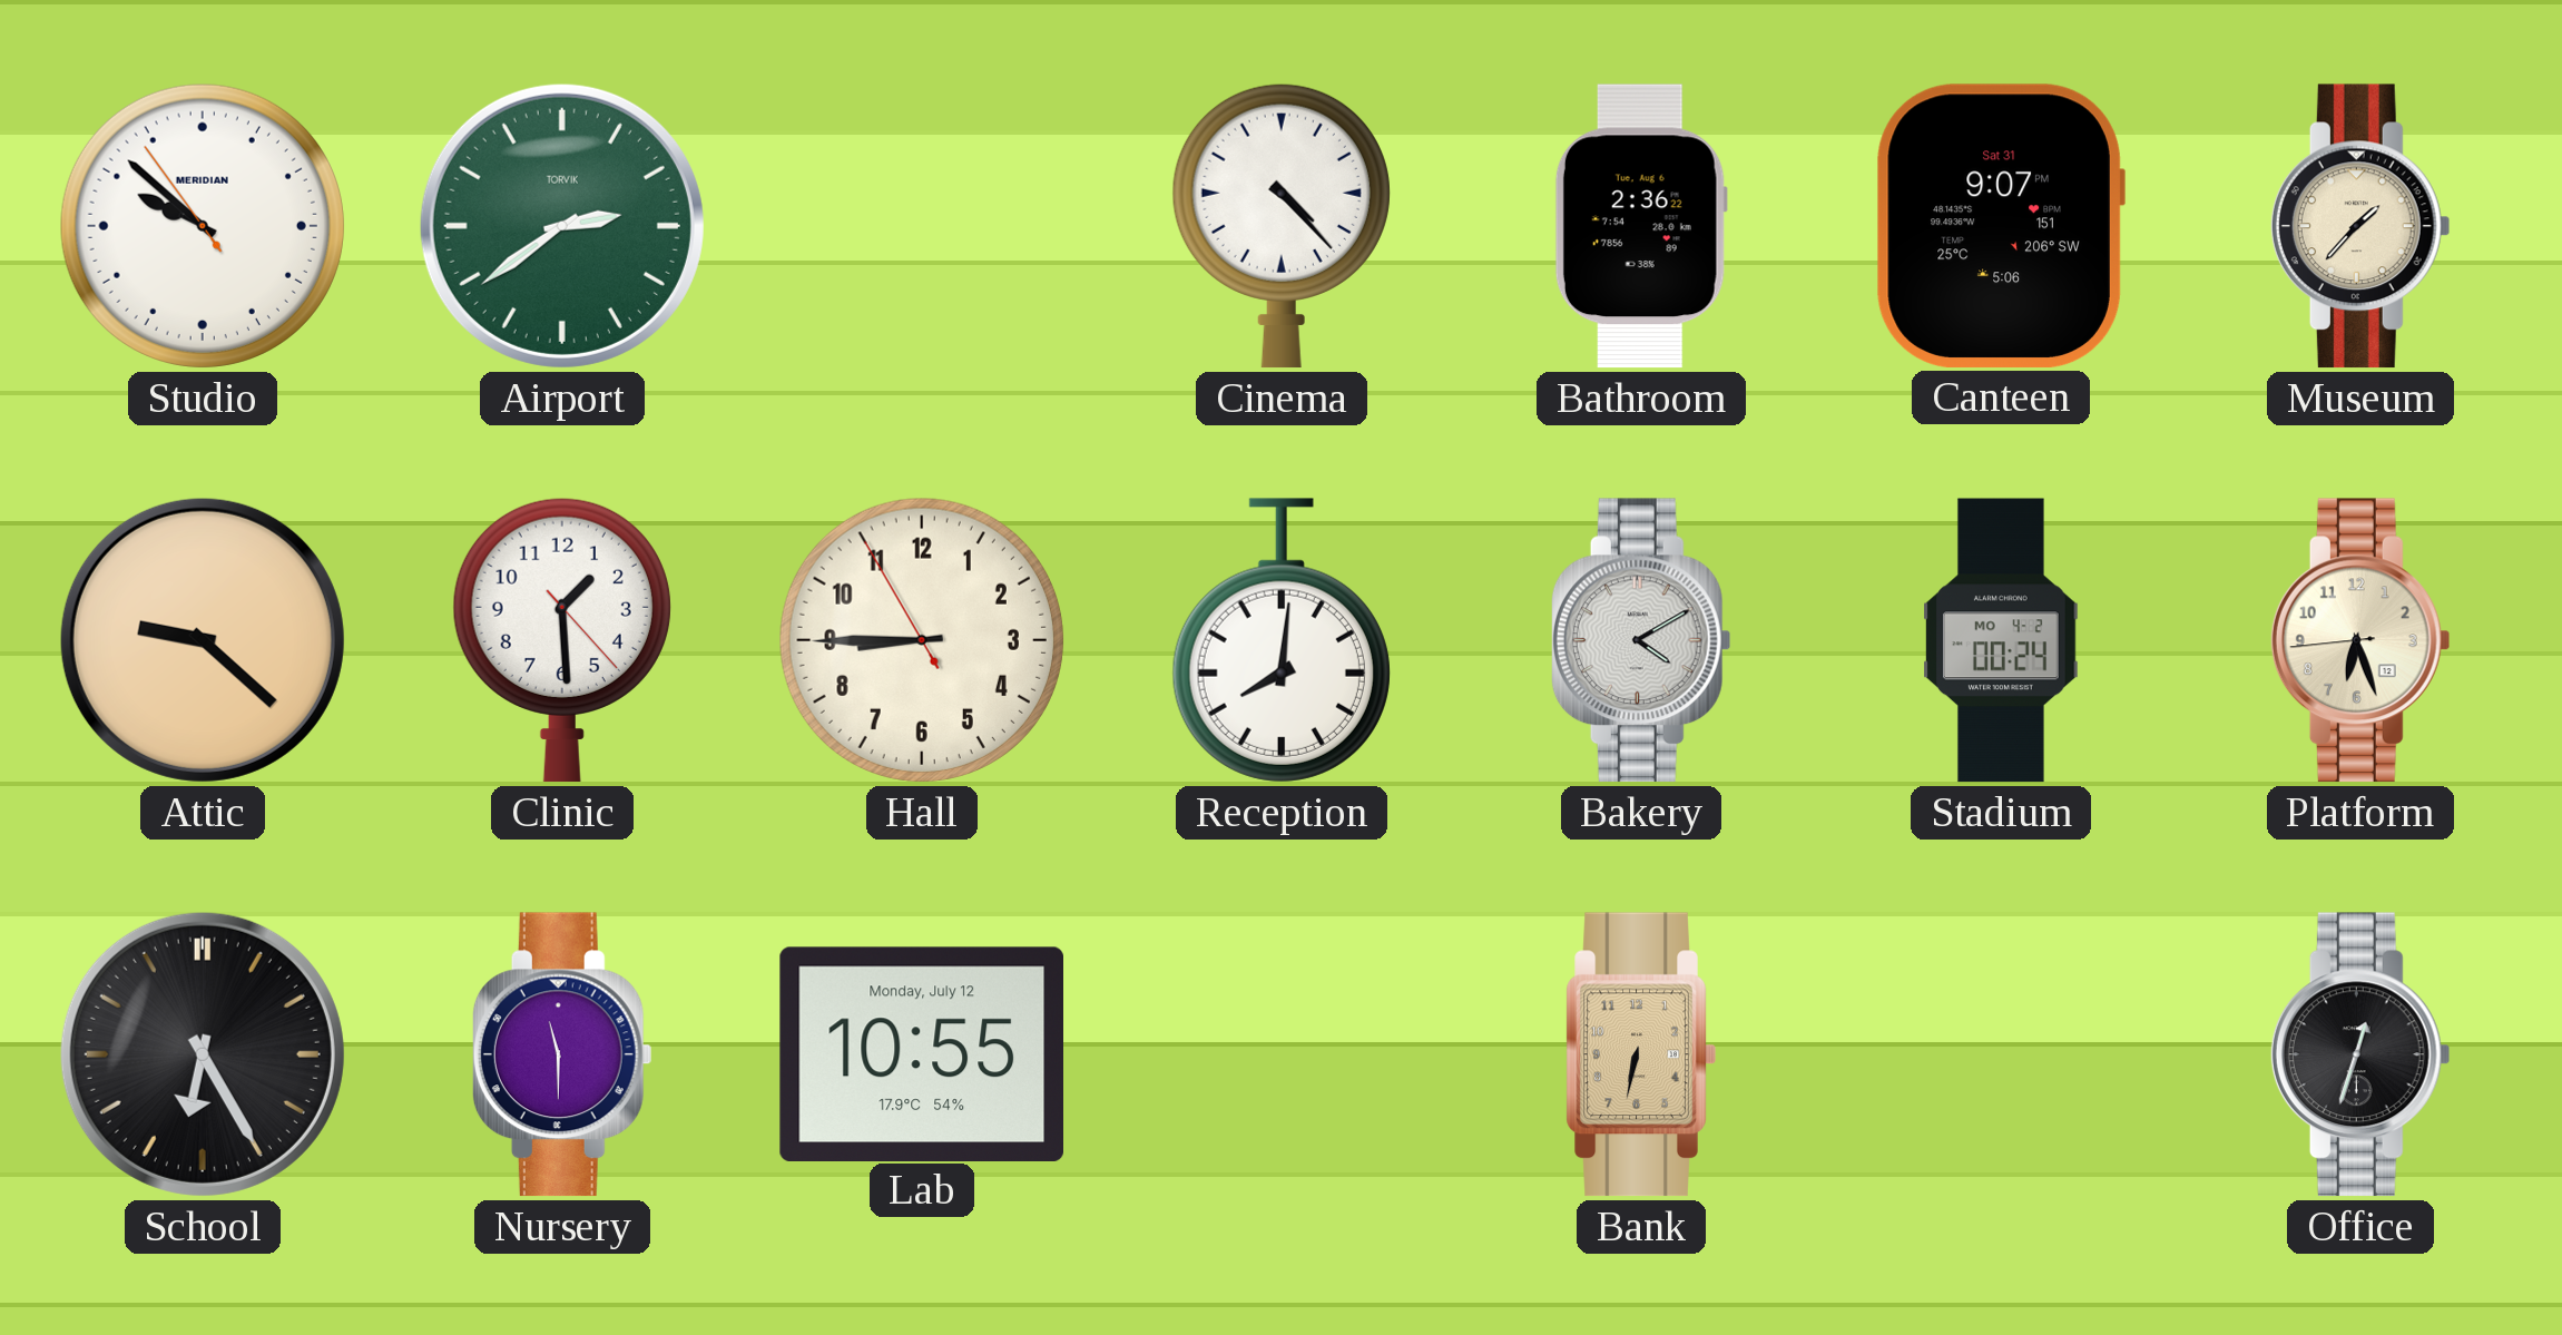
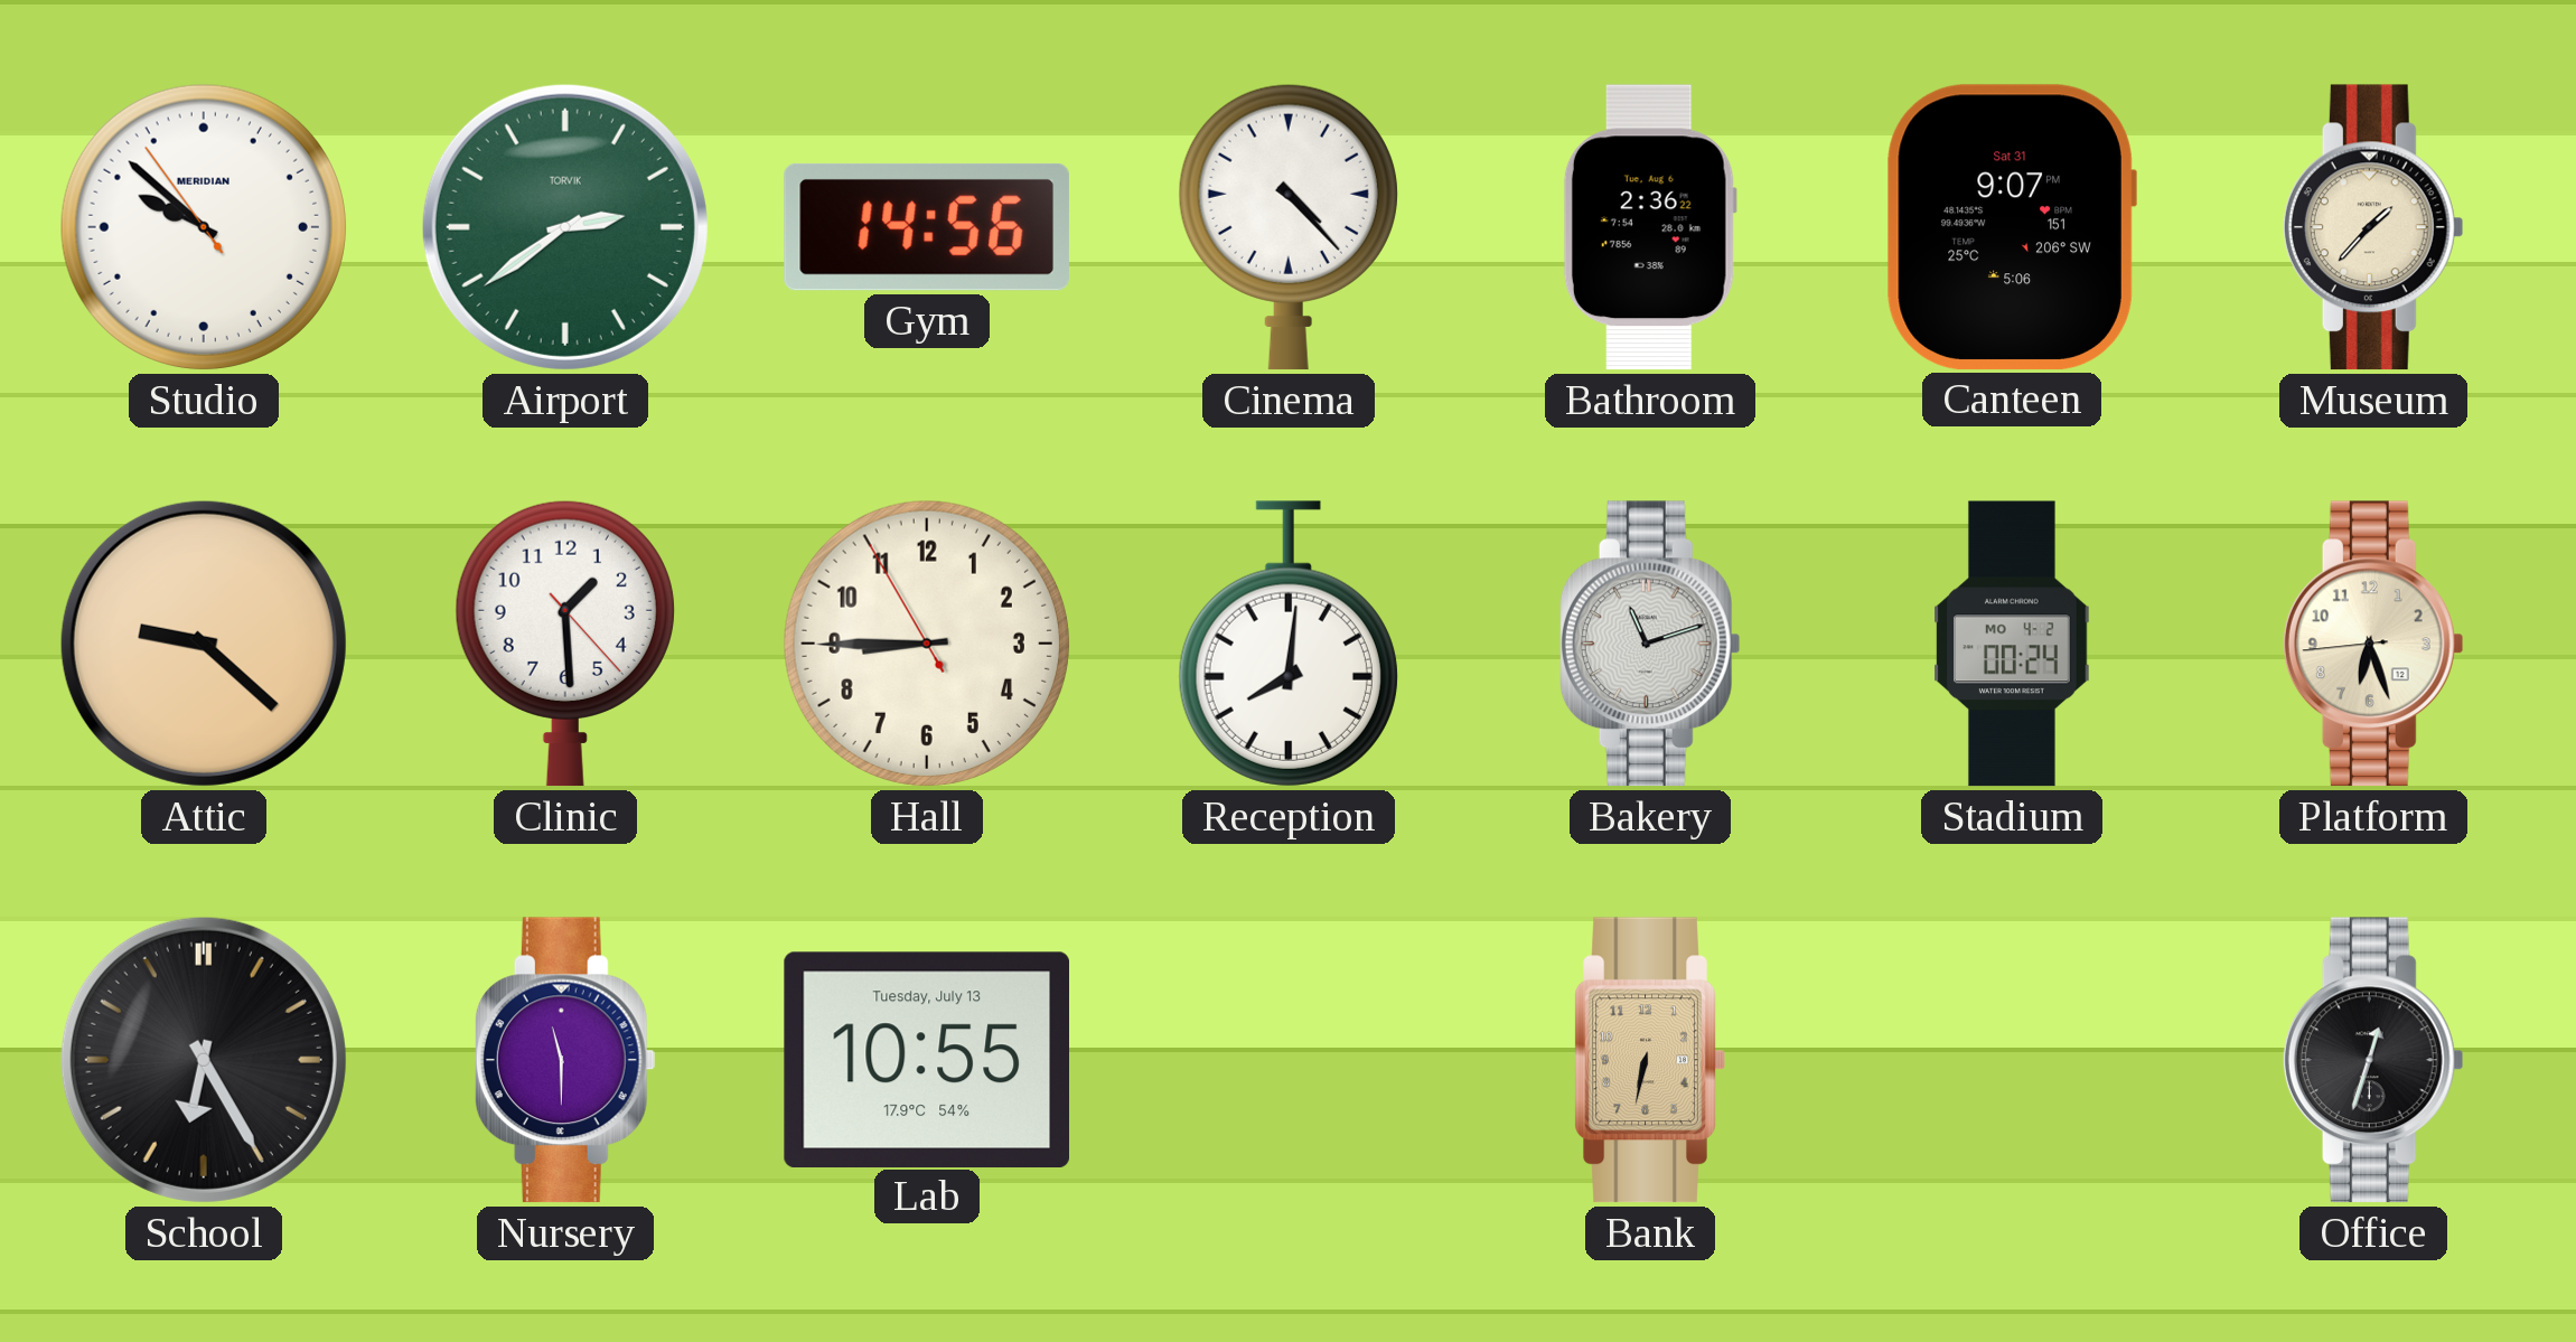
Gym: none -> 14:56
Bakery: 4:10 -> 11:12
Lab date: Monday, July 12 -> Tuesday, July 13
